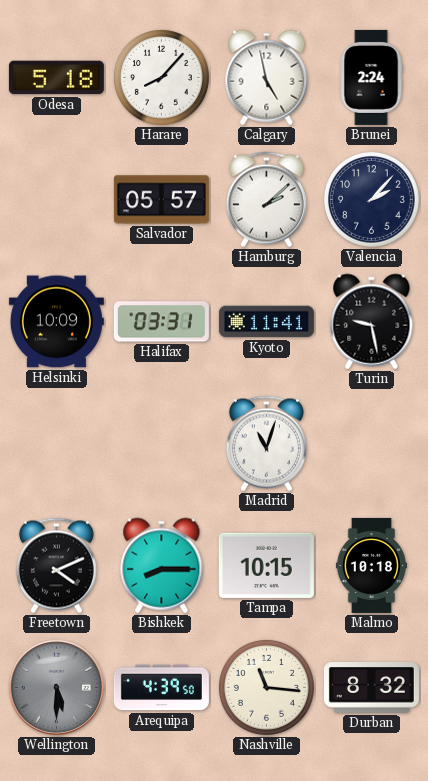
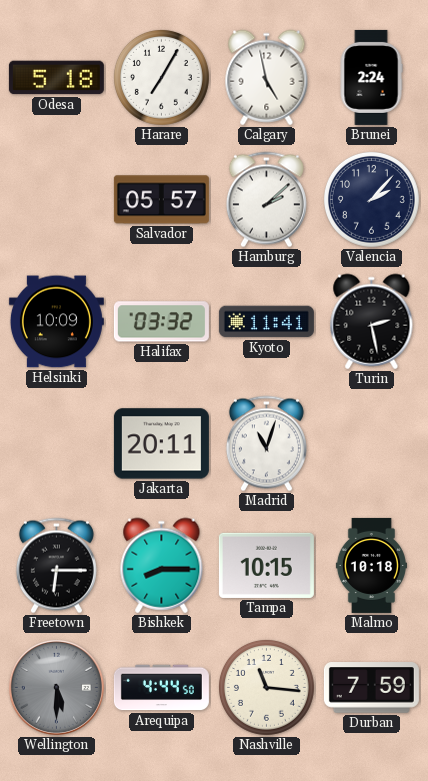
Harare: 8:07 -> 7:05
Halifax: 03:31 -> 03:32
Turin: 9:28 -> 2:28
Jakarta: none -> 20:11
Freetown: 4:11 -> 6:15
Arequipa: 4:39 -> 4:44
Durban: 8:32 -> 7:59
